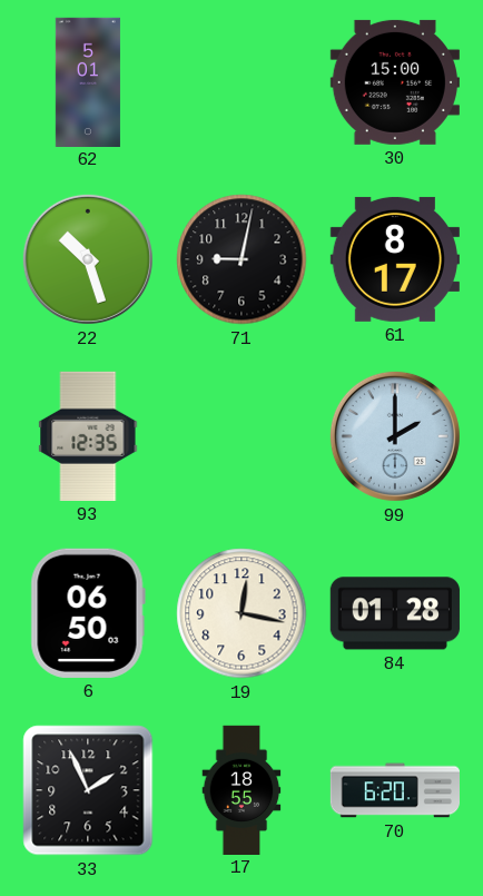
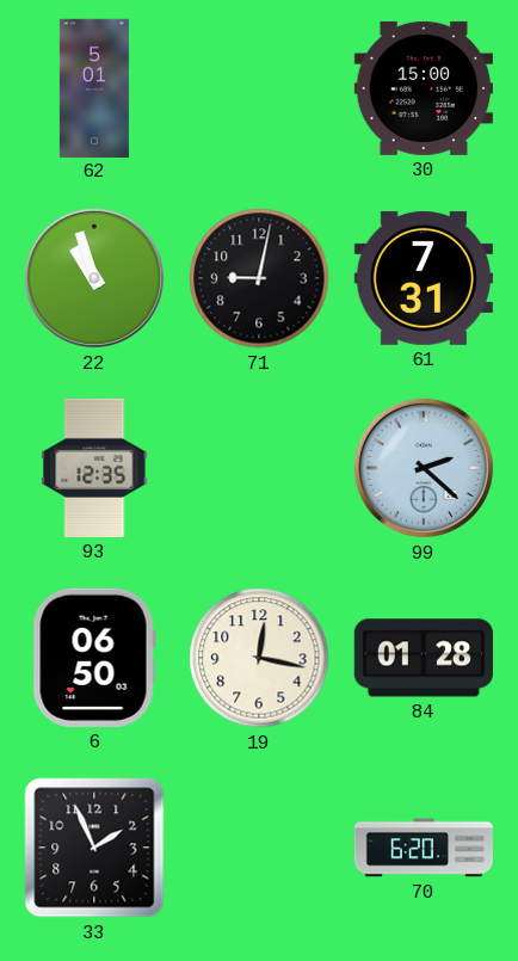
22: 10:27 -> 10:57
61: 8:17 -> 7:31
99: 2:00 -> 2:22
17: 18:55 -> none
